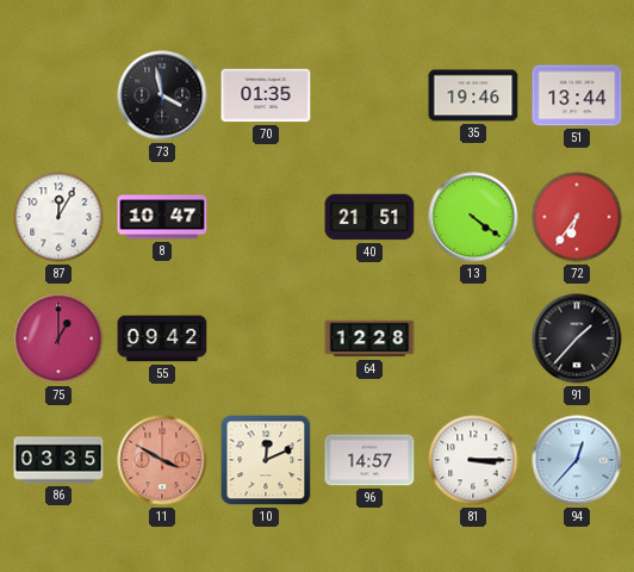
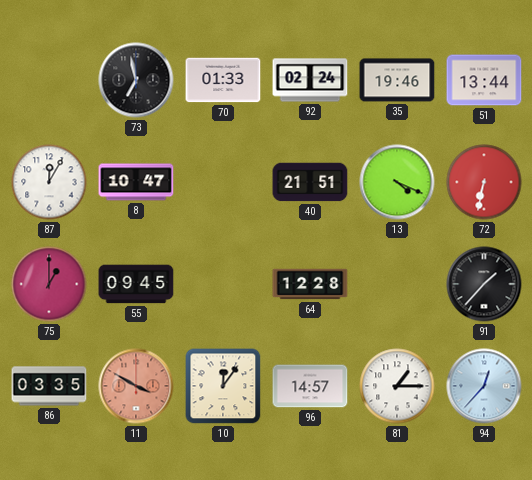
73: 3:58 -> 6:58
70: 01:35 -> 01:33
92: none -> 02:24
13: 4:21 -> 4:19
72: 6:36 -> 6:32
55: 09:42 -> 09:45
10: 12:11 -> 12:06
81: 3:15 -> 1:15
